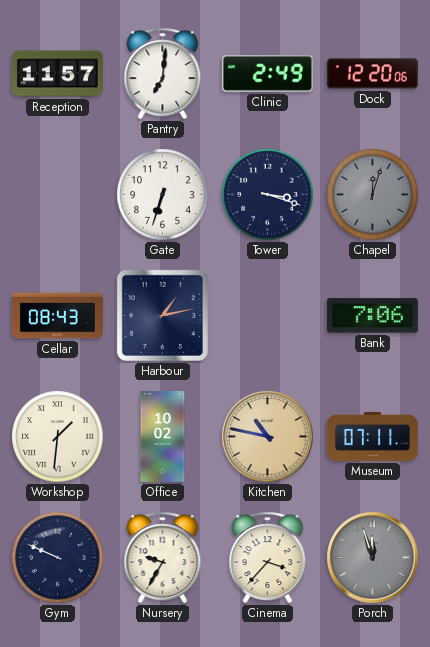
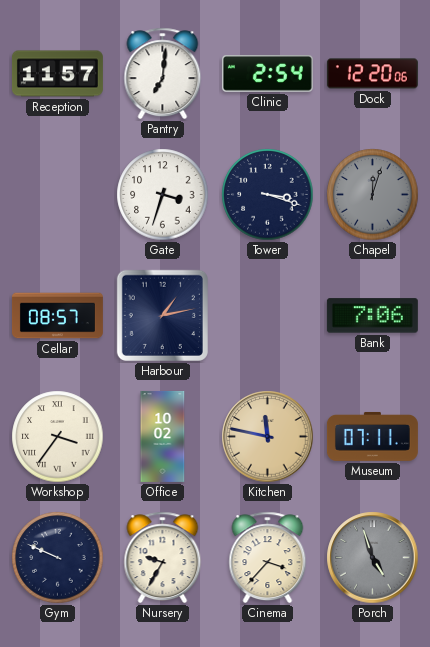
Clinic: 2:49 -> 2:54
Gate: 6:33 -> 3:33
Cellar: 08:43 -> 08:57
Workshop: 1:31 -> 3:36
Kitchen: 10:47 -> 11:47
Porch: 11:57 -> 4:57
